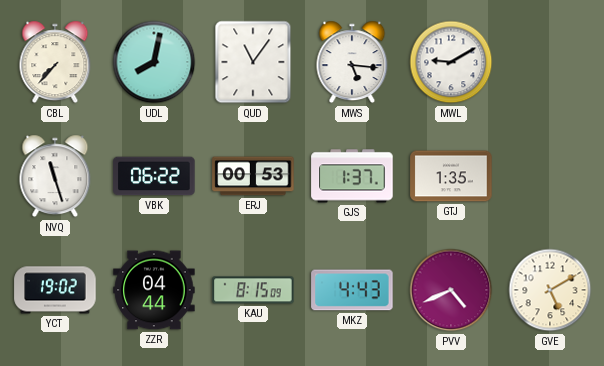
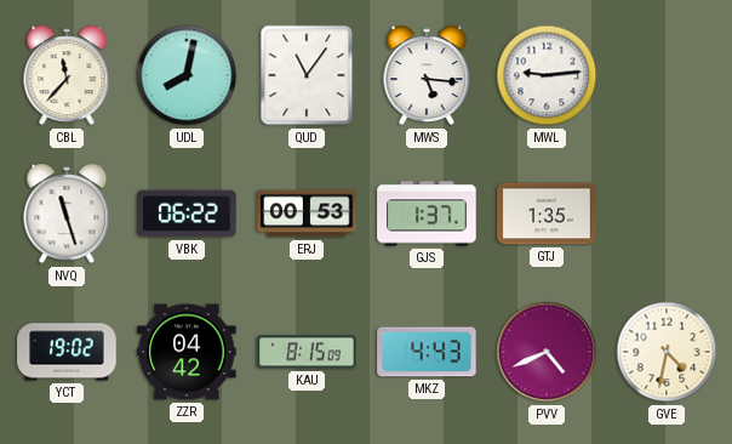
CBL: 7:37 -> 11:37
MWL: 9:10 -> 9:14
ZZR: 04:44 -> 04:42
GVE: 5:10 -> 4:32
